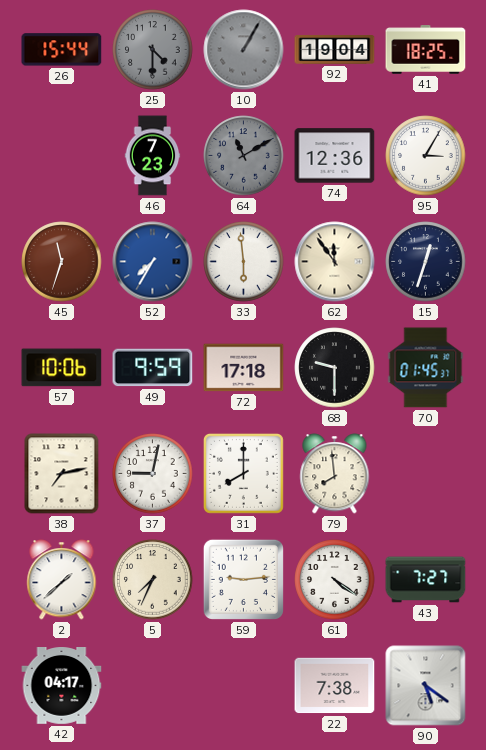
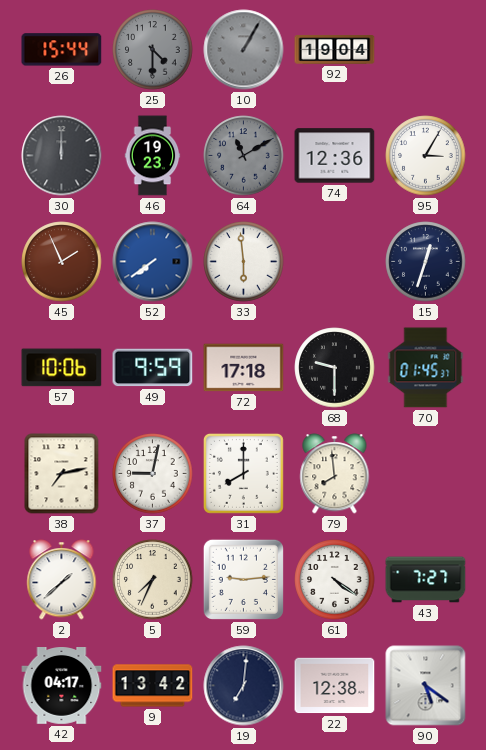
41: 18:25 -> none
30: none -> 12:00
46: 7:23 -> 19:23
45: 11:33 -> 1:56
52: 7:35 -> 7:39
62: 11:54 -> none
9: none -> 13:42
19: none -> 7:01
22: 7:38 -> 12:38
